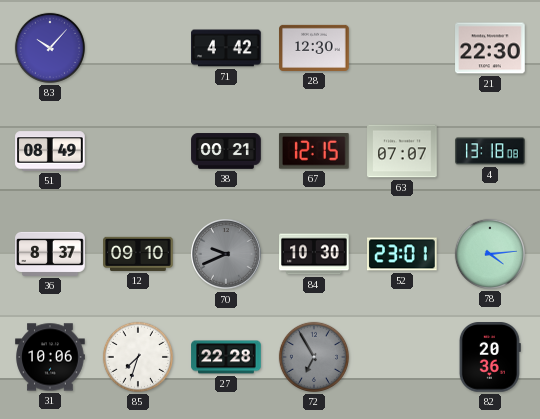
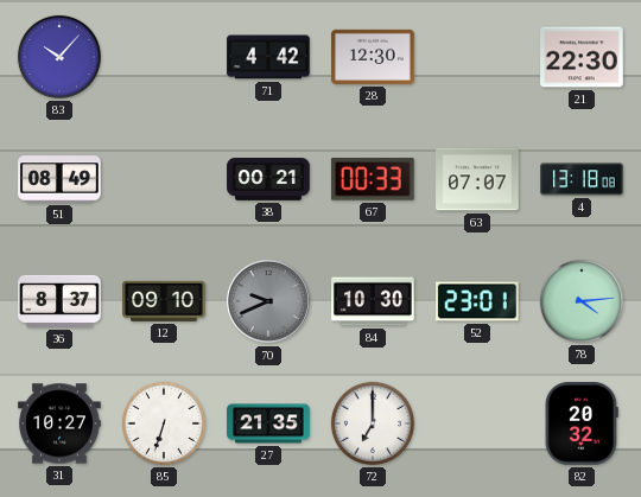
67: 12:15 -> 00:33
31: 10:06 -> 10:27
85: 7:33 -> 6:33
27: 22:28 -> 21:35
72: 6:55 -> 7:00
72 dial: grey -> white
82: 20:36 -> 20:32
